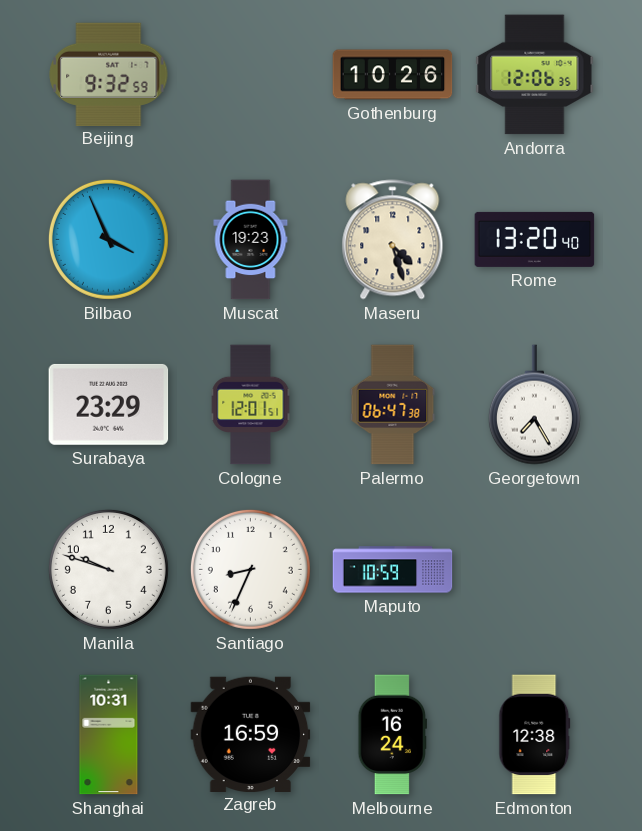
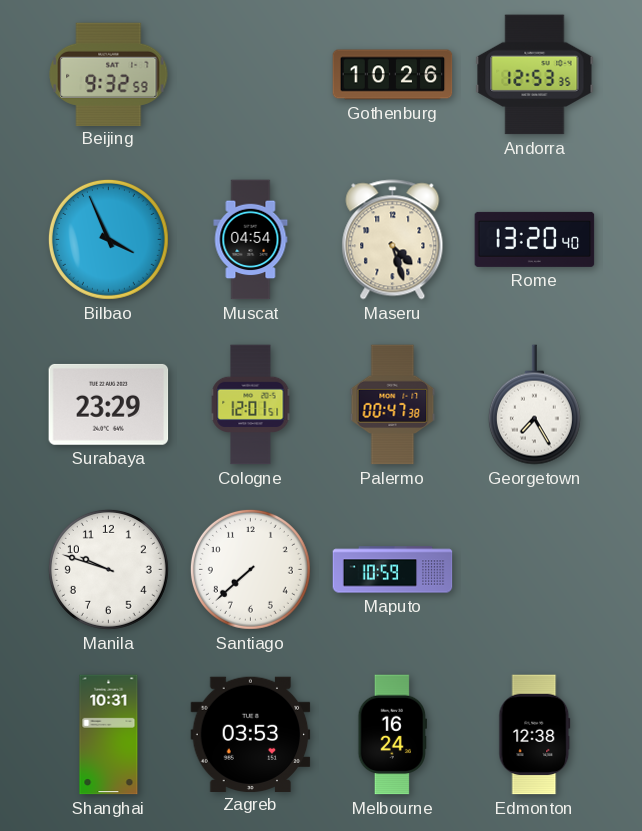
Andorra: 12:06 -> 12:53
Muscat: 19:23 -> 04:54
Palermo: 06:47 -> 00:47
Santiago: 8:34 -> 7:38
Zagreb: 16:59 -> 03:53
